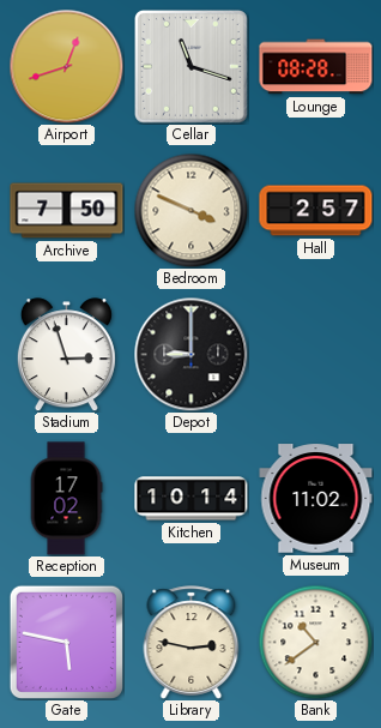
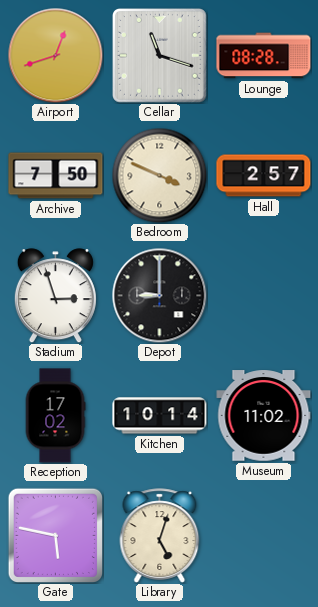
Library: 2:47 -> 5:03
Bank: 10:39 -> none
